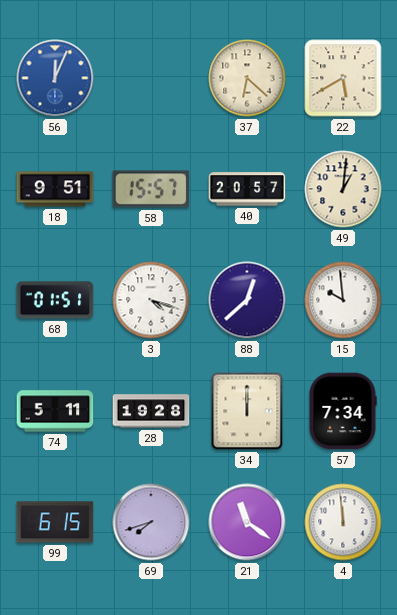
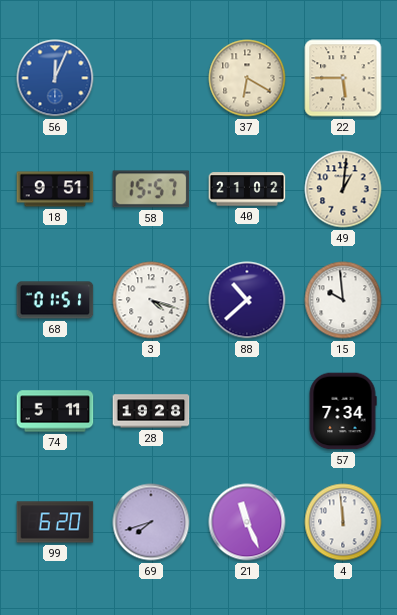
37: 6:22 -> 6:20
22: 5:40 -> 5:45
40: 20:57 -> 21:02
88: 12:38 -> 10:38
34: 12:00 -> none
99: 6:15 -> 6:20
21: 11:21 -> 11:26
